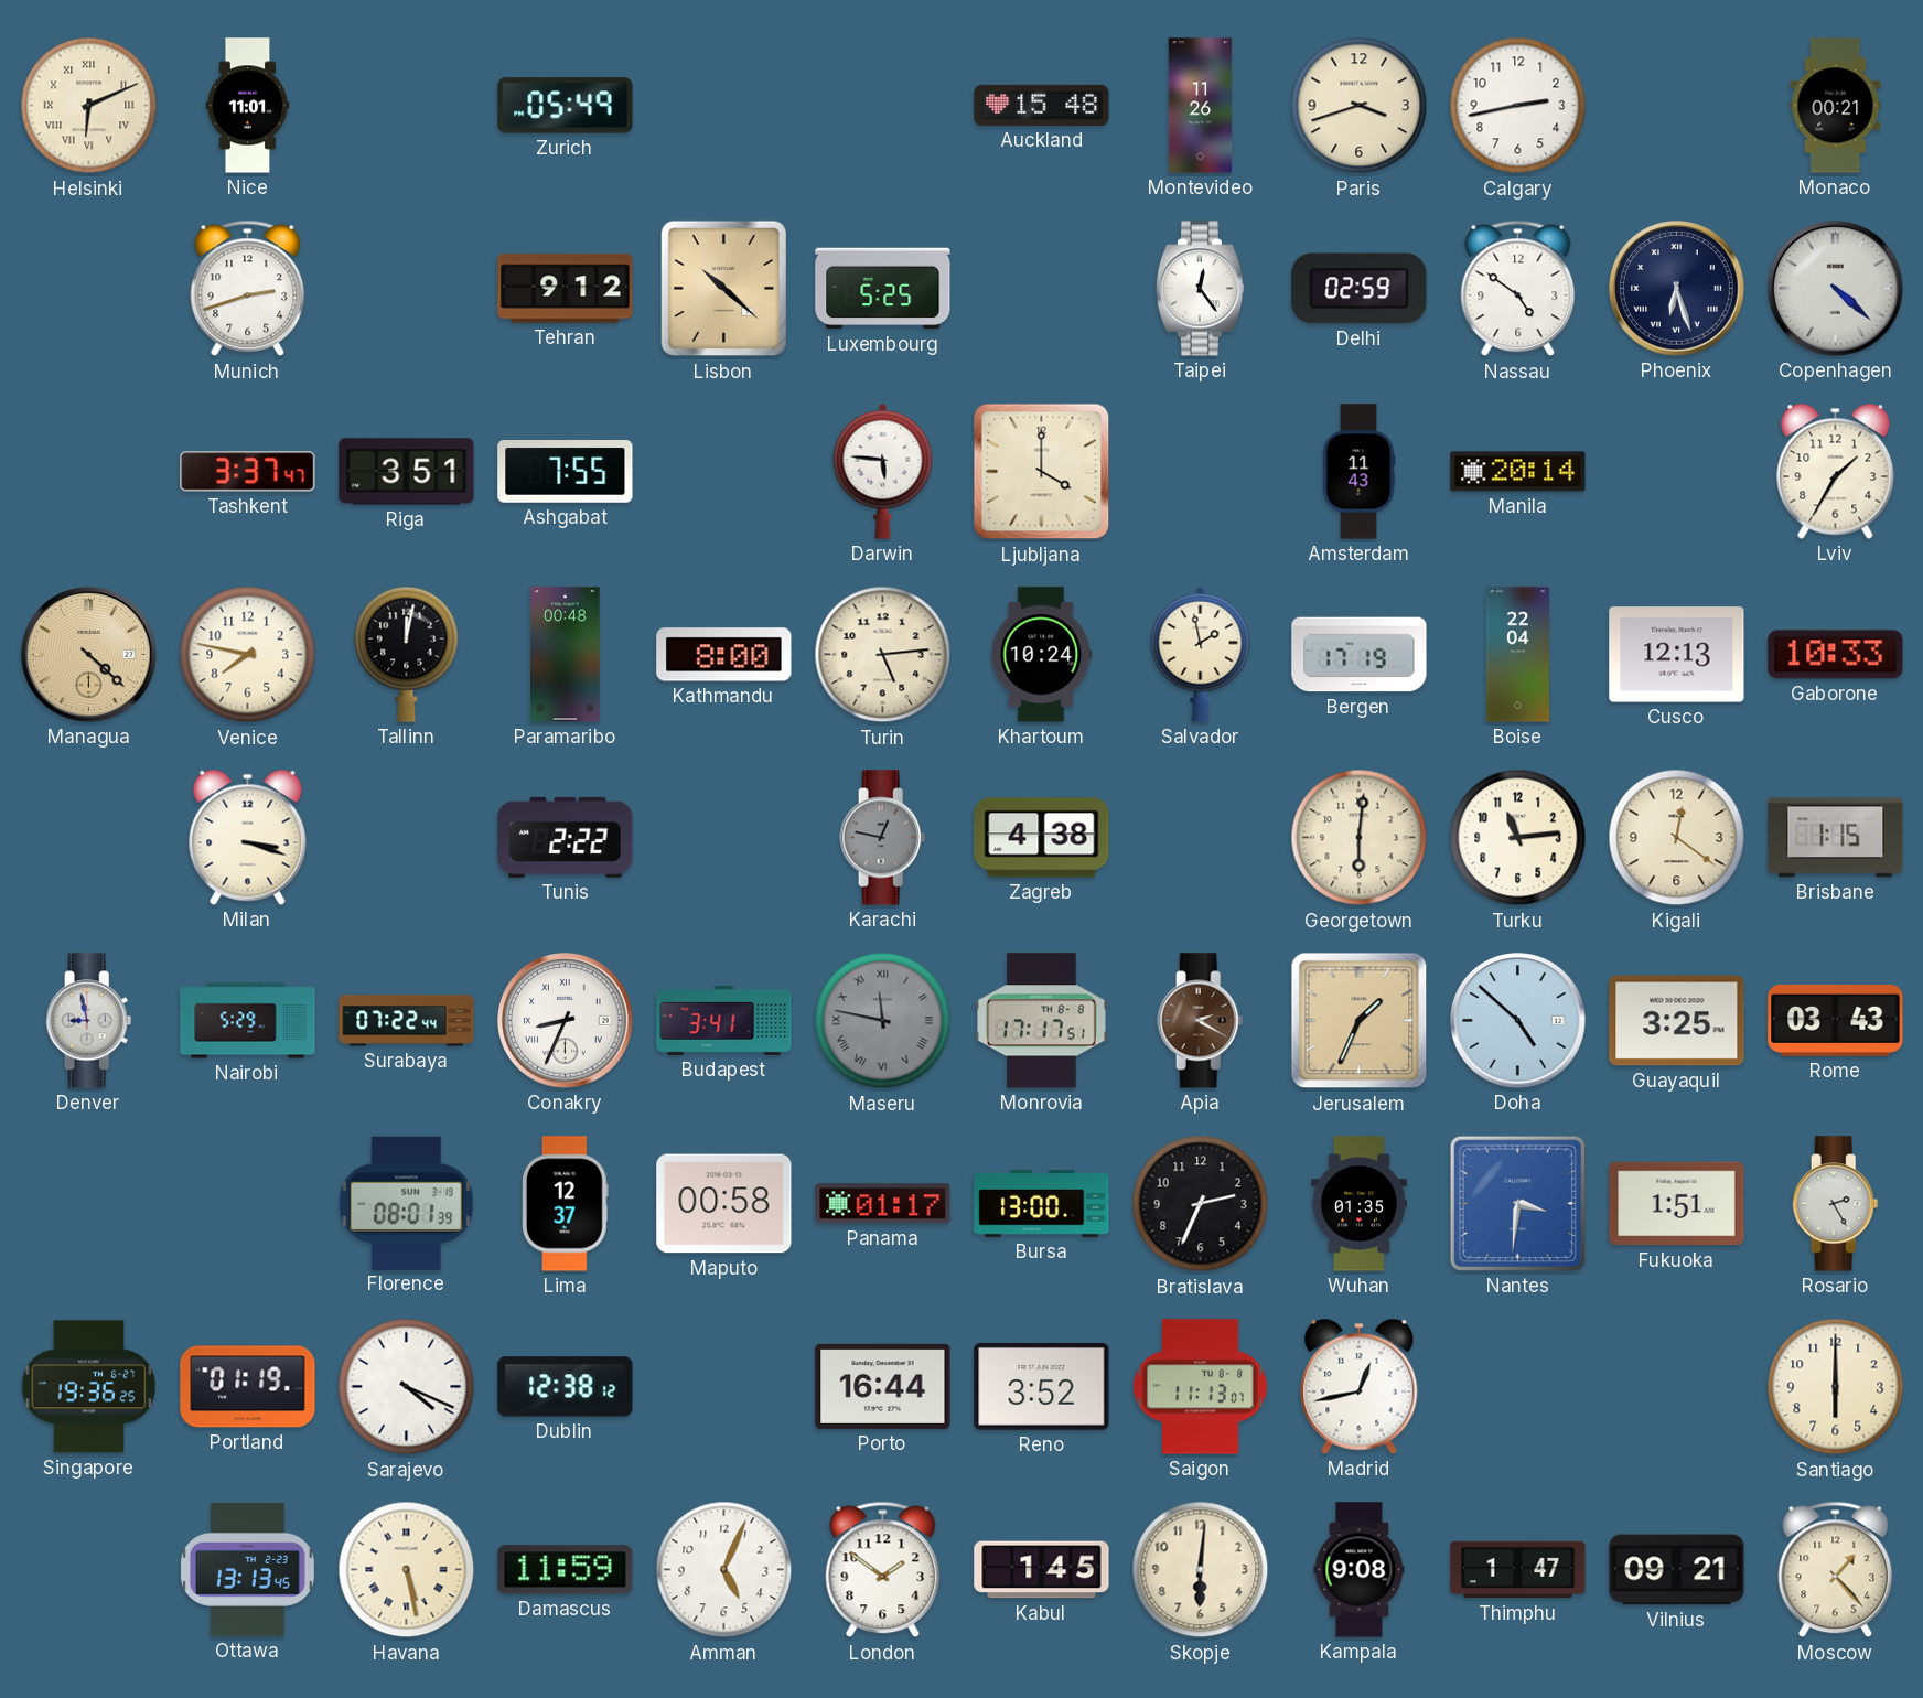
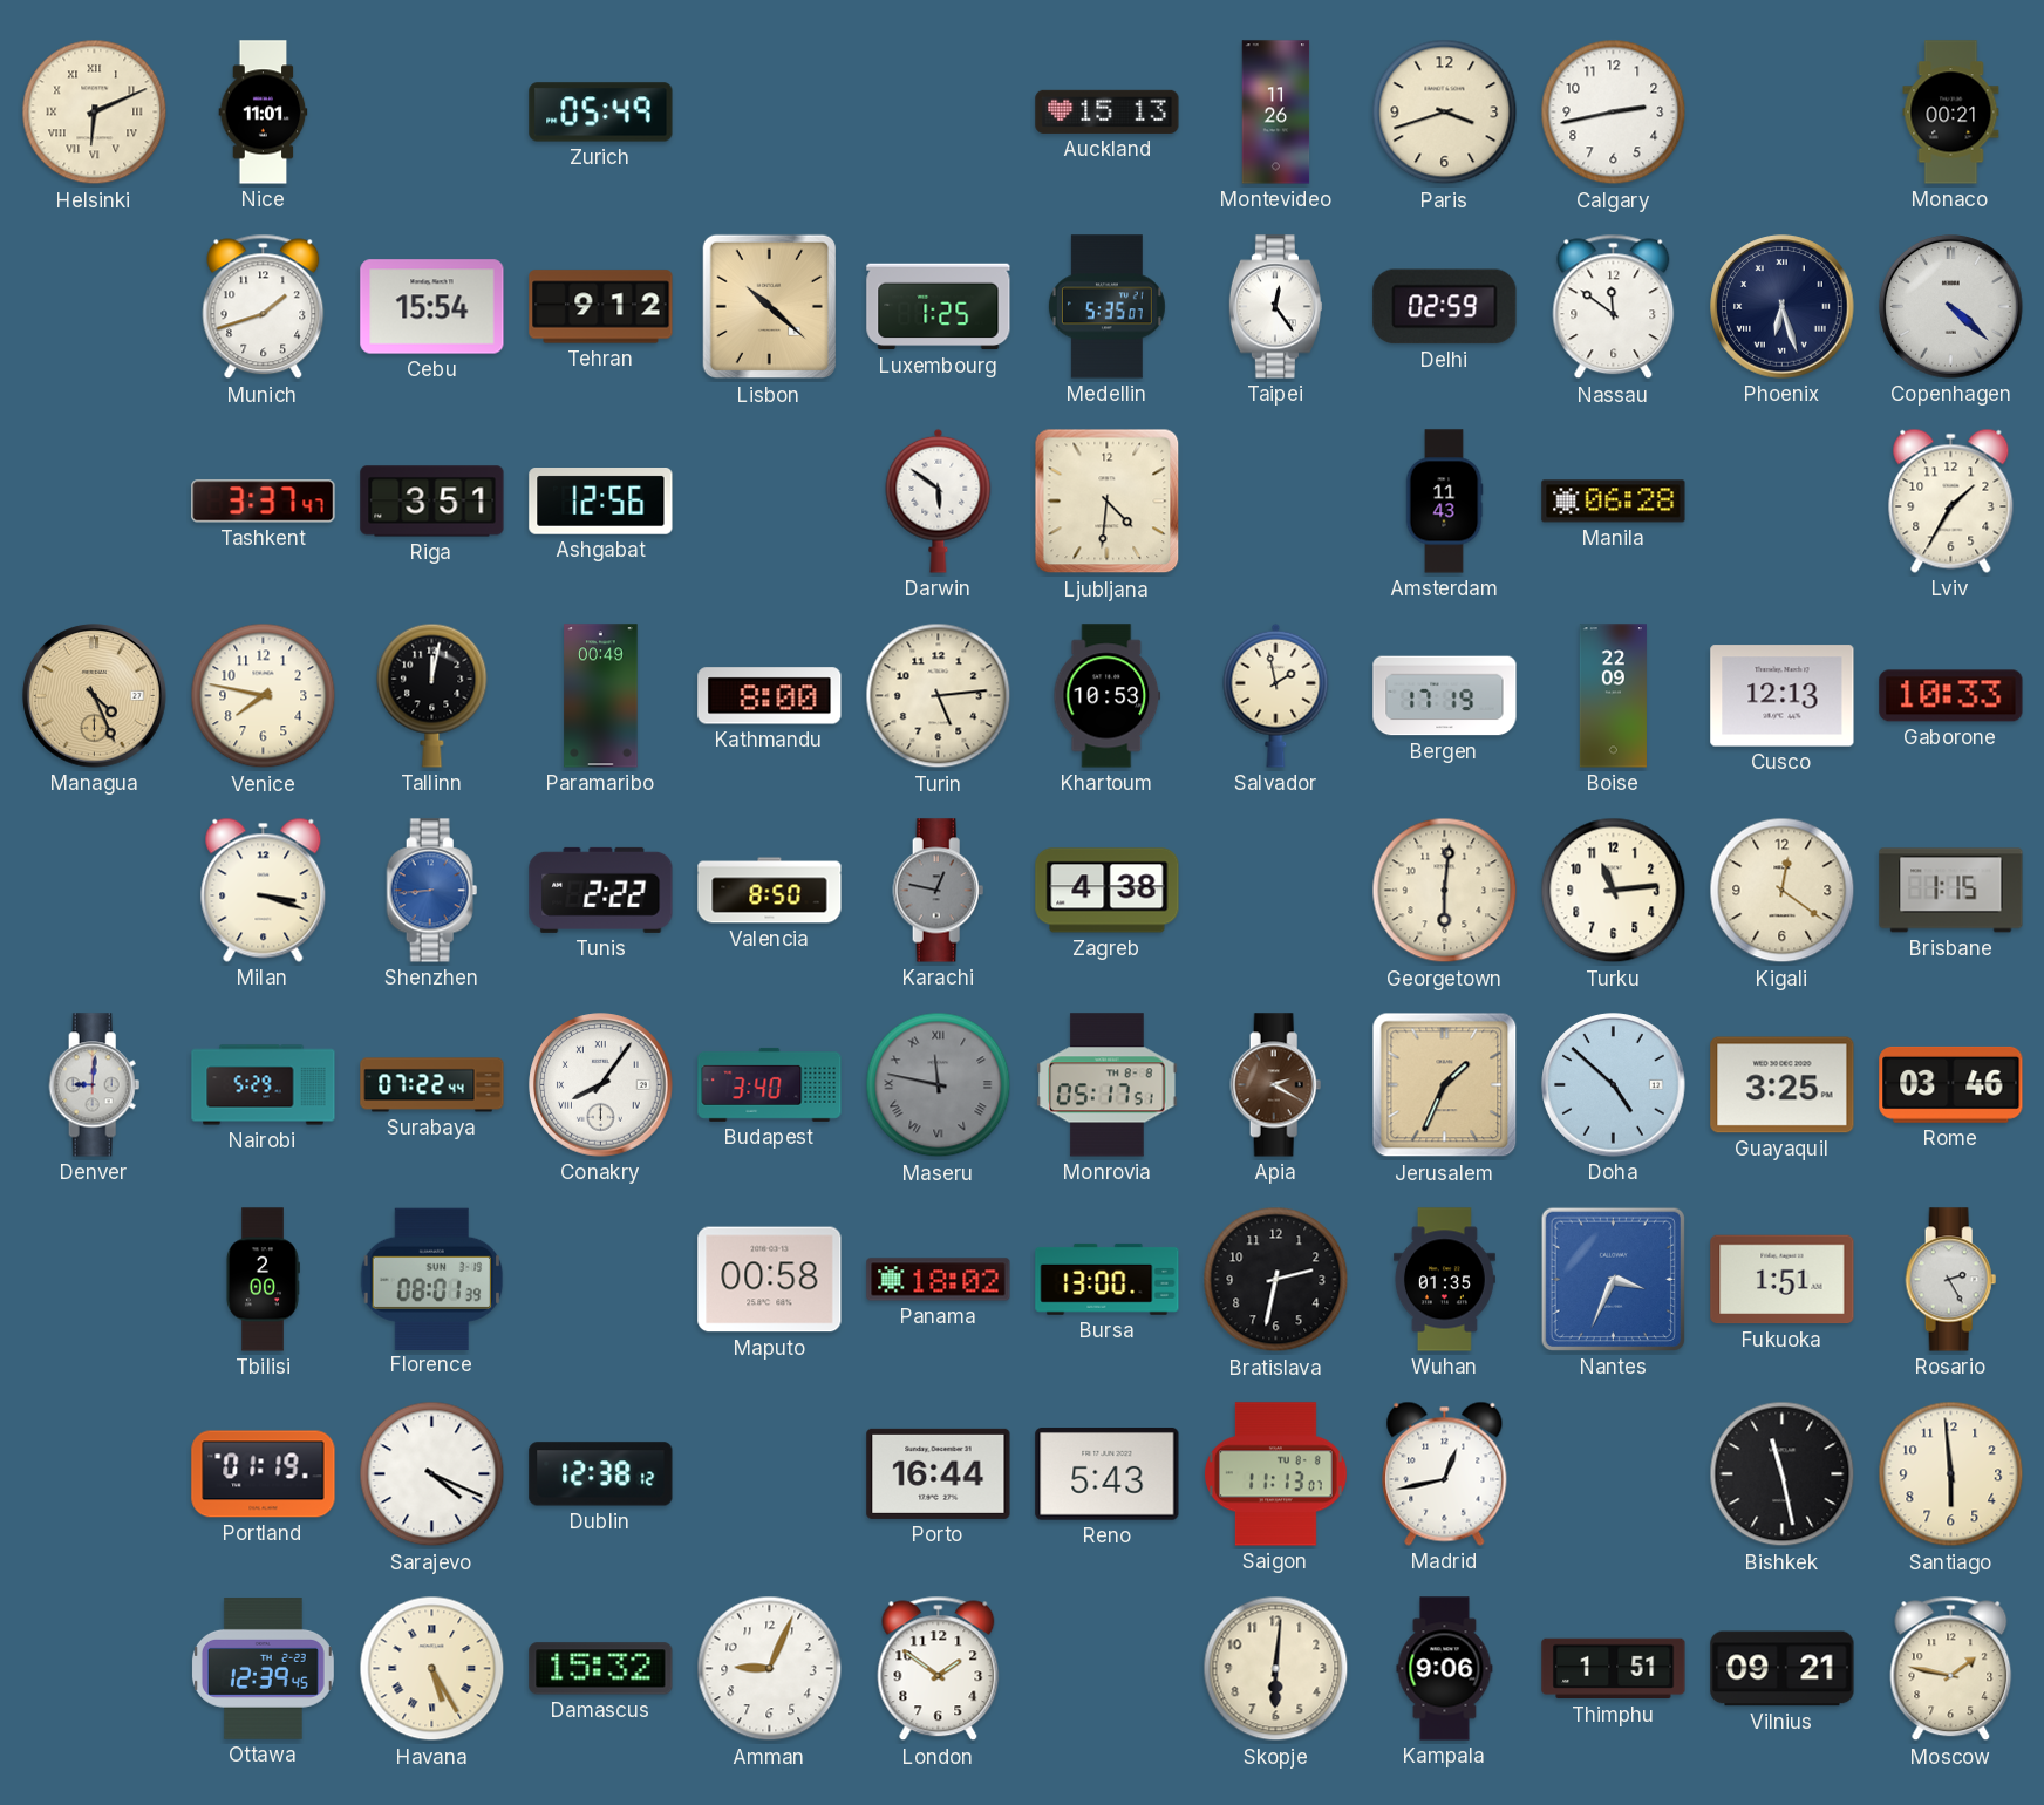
Auckland: 15:48 -> 15:13
Munich: 2:42 -> 1:42
Cebu: none -> 15:54
Luxembourg: 5:25 -> 1:25
Medellin: none -> 5:35
Nassau: 4:51 -> 11:51
Ashgabat: 7:55 -> 12:56
Darwin: 5:46 -> 5:51
Ljubljana: 4:00 -> 4:31
Manila: 20:14 -> 06:28
Managua: 4:22 -> 4:26
Paramaribo: 00:48 -> 00:49
Khartoum: 10:24 -> 10:53
Boise: 22:04 -> 22:09
Shenzhen: none -> 8:44
Valencia: none -> 8:50
Denver: 8:58 -> 9:01
Conakry: 8:34 -> 8:06
Budapest: 3:41 -> 3:40
Monrovia: 17:17 -> 05:17
Rome: 03:43 -> 03:46
Tbilisi: none -> 2:00
Lima: 12:37 -> none
Panama: 01:17 -> 18:02
Bratislava: 2:34 -> 2:32
Nantes: 3:31 -> 3:34
Singapore: 19:36 -> none
Reno: 3:52 -> 5:43
Bishkek: none -> 11:28
Santiago: 6:00 -> 5:59
Ottawa: 13:13 -> 12:39
Havana: 5:28 -> 5:25
Damascus: 11:59 -> 15:32
Amman: 5:04 -> 9:04
Kabul: 1:45 -> none
Kampala: 9:08 -> 9:06
Thimphu: 1:47 -> 1:51
Moscow: 1:23 -> 1:47
